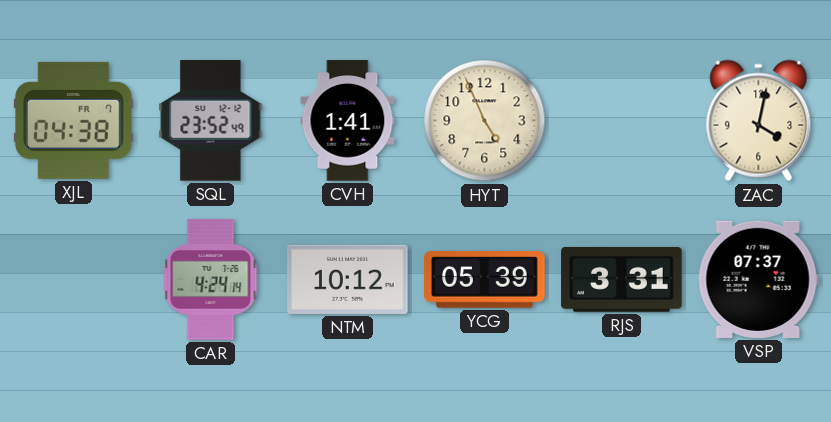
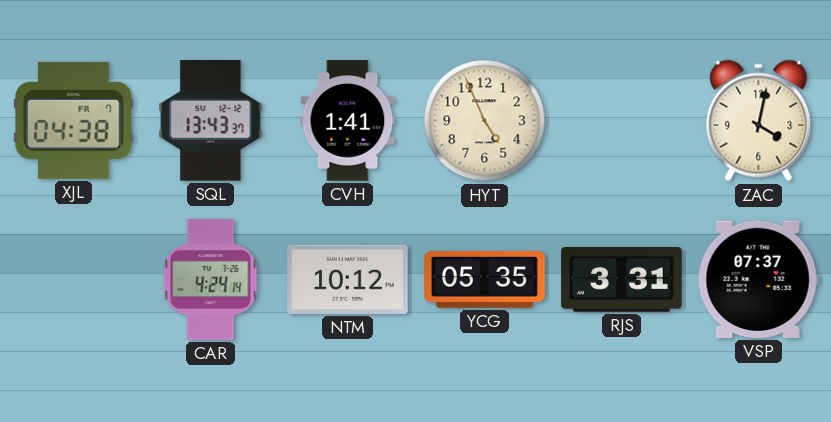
SQL: 23:52 -> 13:43
YCG: 05:39 -> 05:35
